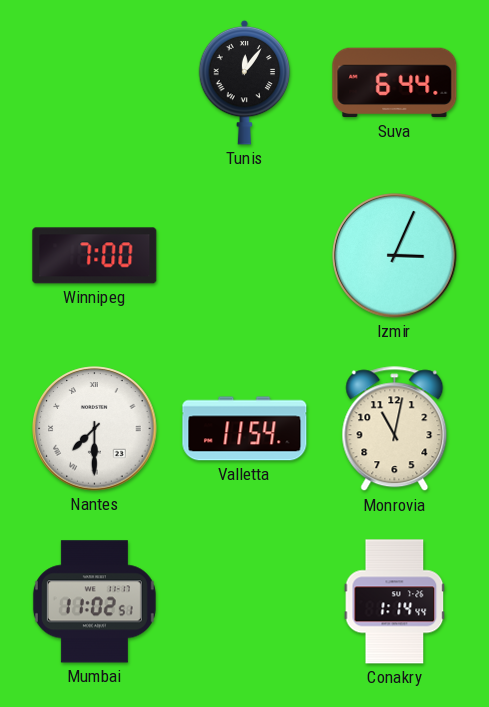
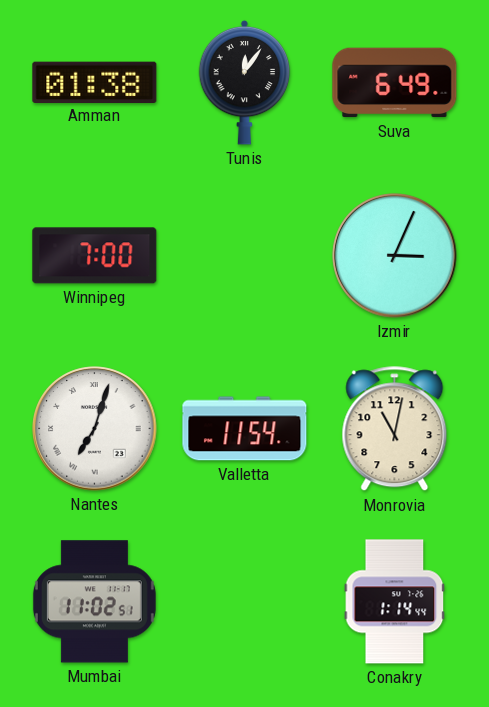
Amman: none -> 01:38
Suva: 6:44 -> 6:49
Nantes: 7:30 -> 7:03
